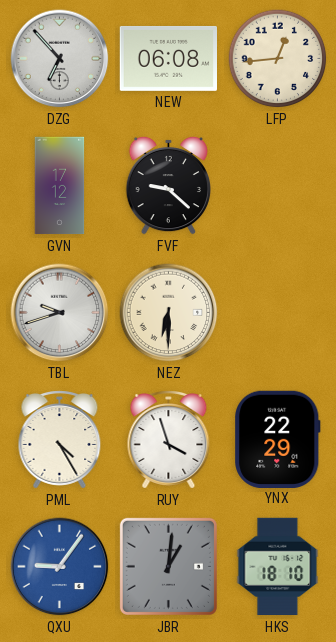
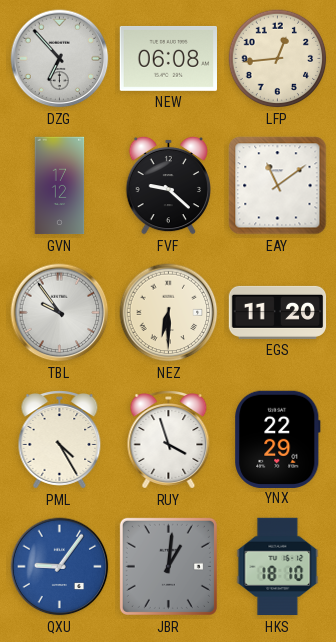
EAY: none -> 11:09
TBL: 9:42 -> 9:54
EGS: none -> 11:20
